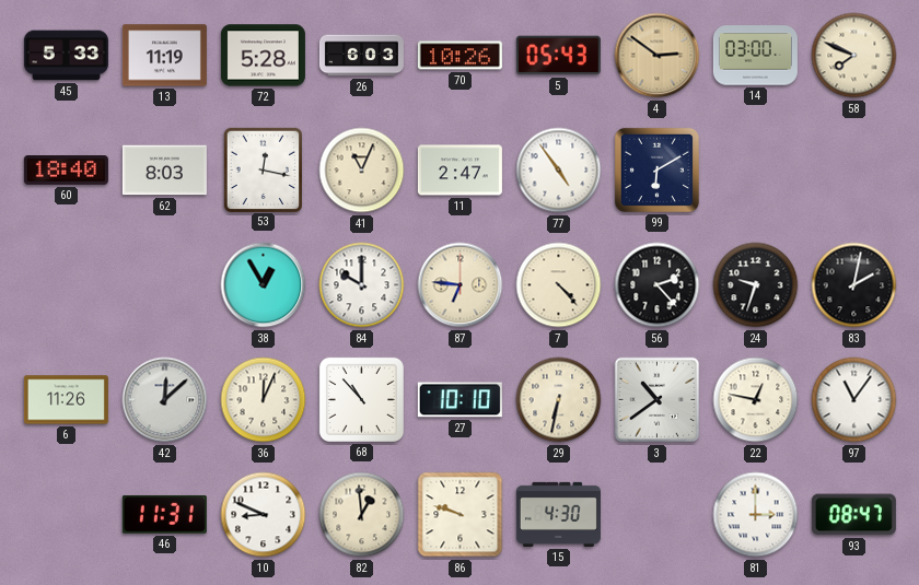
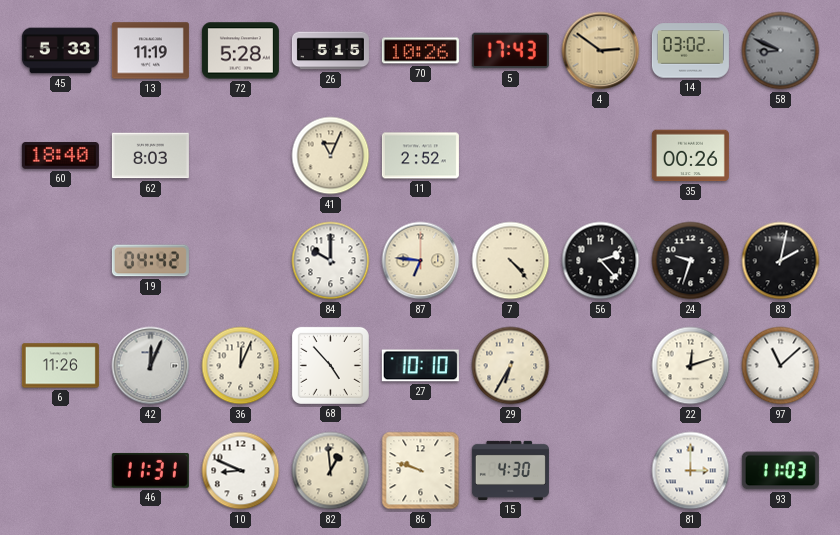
26: 6:03 -> 5:15
5: 05:43 -> 17:43
14: 03:00 -> 03:02
58: 7:49 -> 8:49
58 dial: cream -> grey
53: 12:17 -> none
11: 2:47 -> 2:52
77: 4:54 -> none
99: 6:10 -> none
35: none -> 00:26
19: none -> 04:42
38: 12:55 -> none
42: 12:08 -> 12:04
68: 10:53 -> 4:53
29: 6:32 -> 6:35
3: 10:39 -> none
22: 12:47 -> 12:12
97: 11:06 -> 11:08
93: 08:47 -> 11:03
